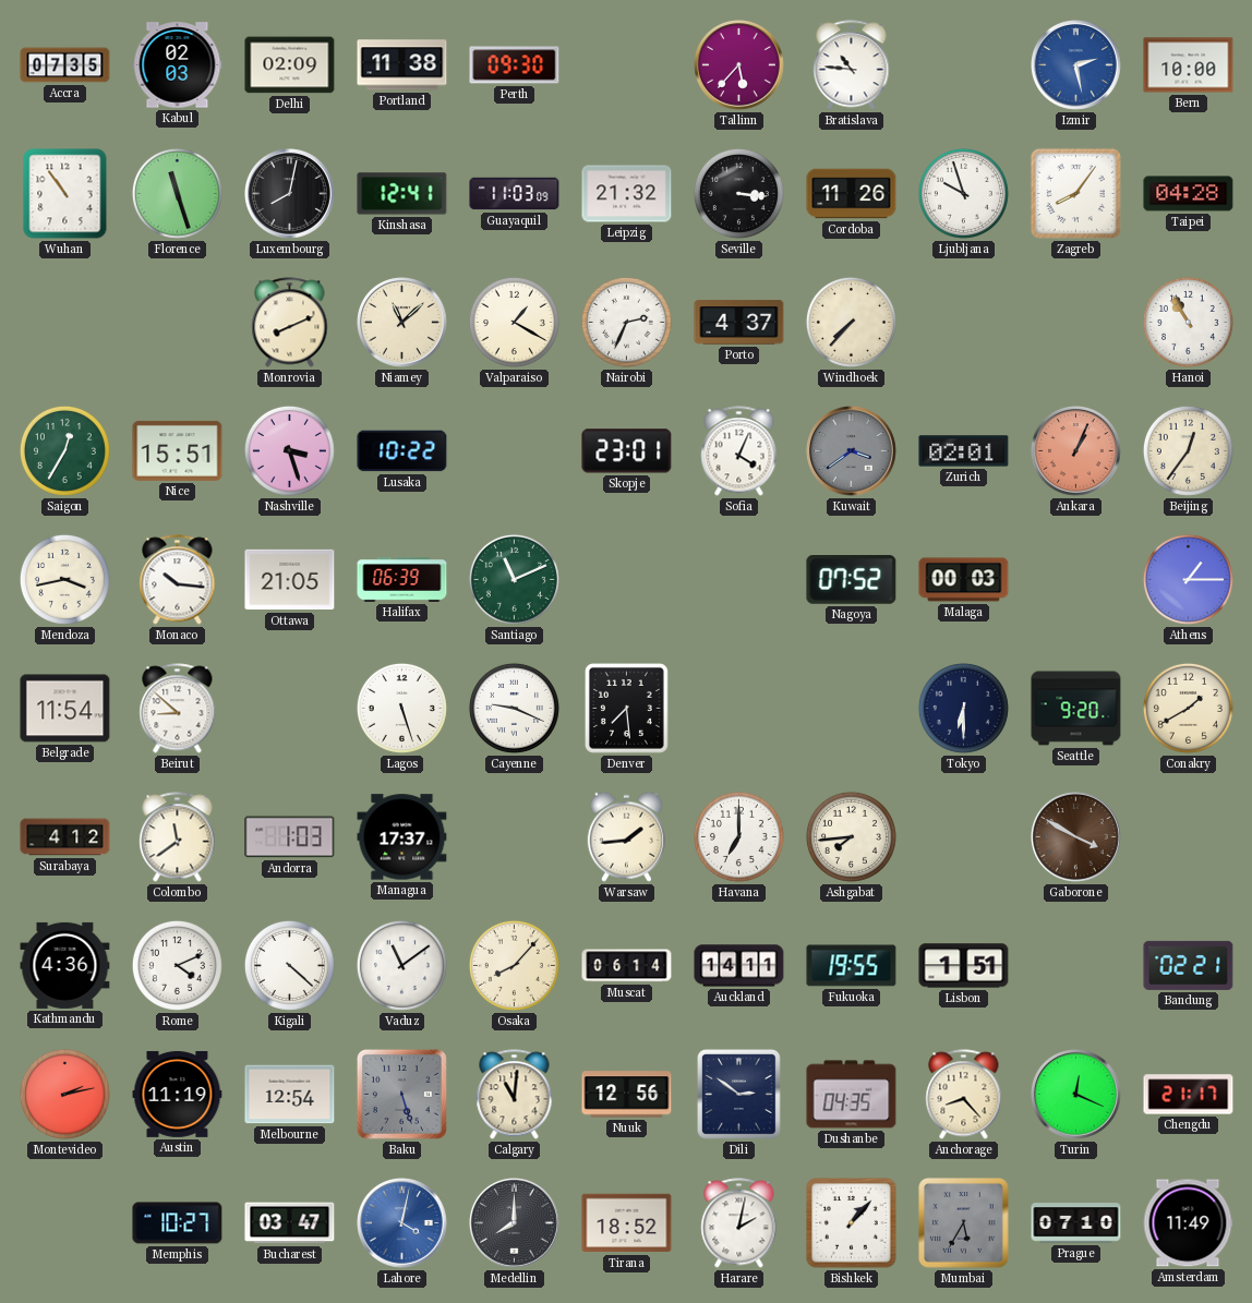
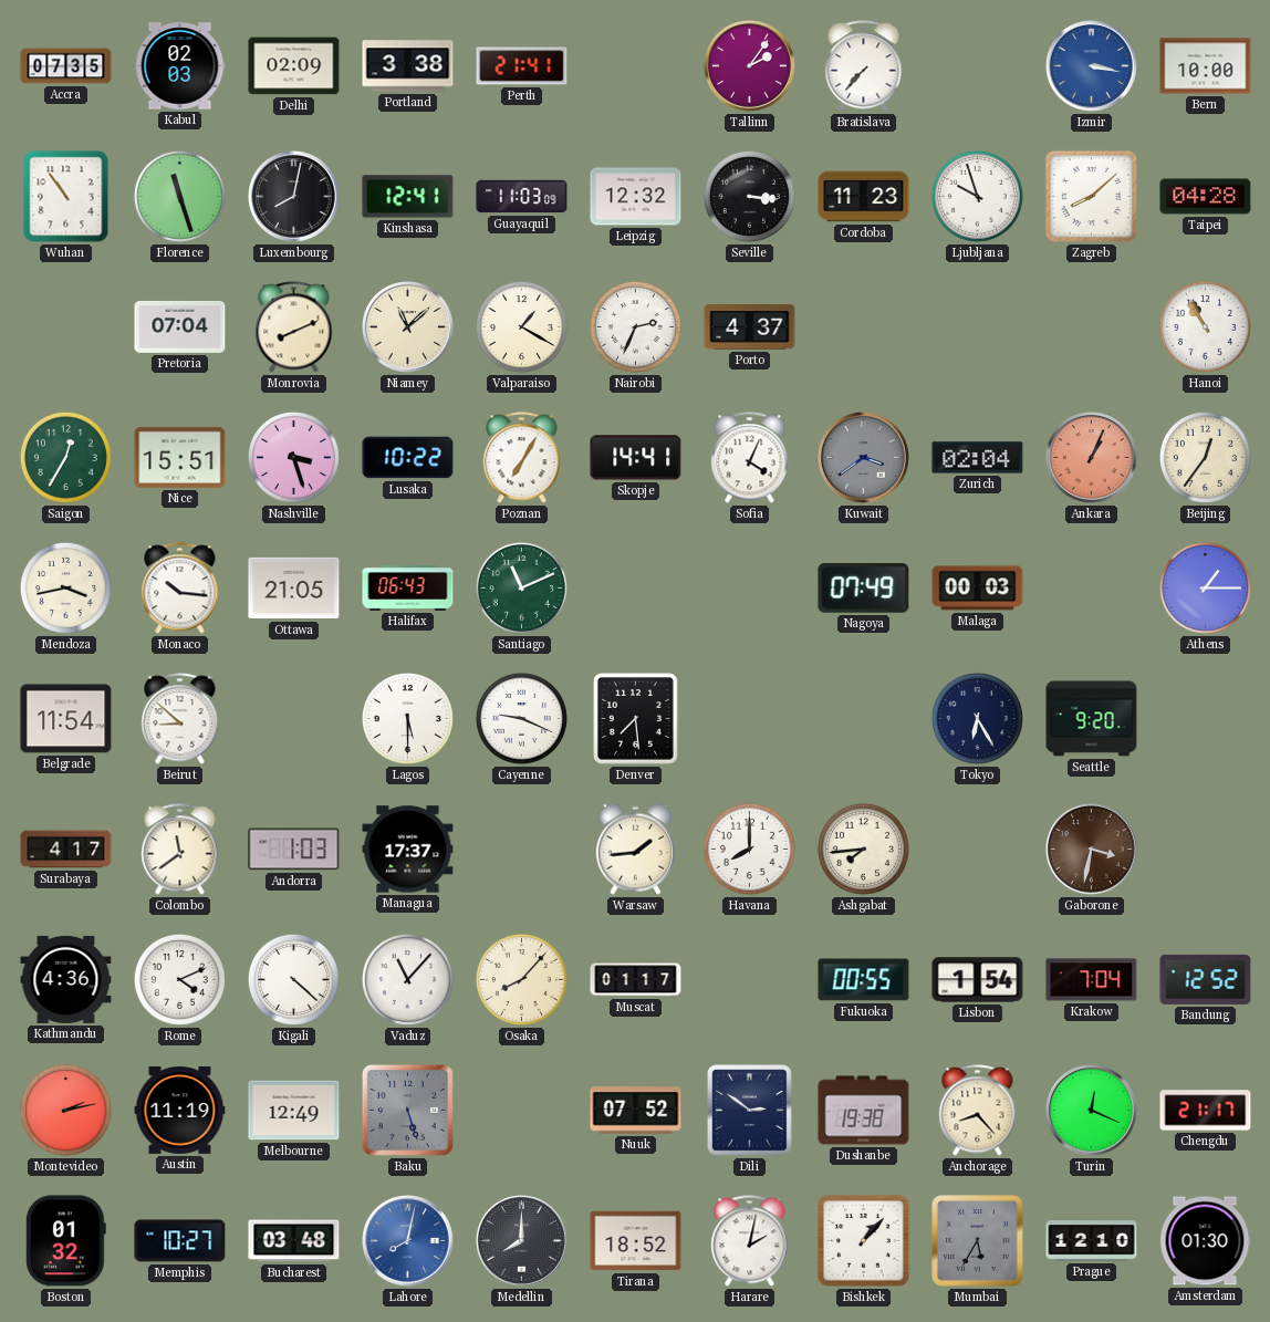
Portland: 11:38 -> 3:38
Perth: 09:30 -> 21:41
Tallinn: 5:37 -> 2:06
Bratislava: 10:46 -> 7:37
Izmir: 2:28 -> 3:17
Leipzig: 21:32 -> 12:32
Cordoba: 11:26 -> 11:23
Zagreb: 8:06 -> 8:08
Pretoria: none -> 07:04
Windhoek: 7:37 -> none
Poznan: none -> 7:05
Skopje: 23:01 -> 14:41
Zurich: 02:01 -> 02:04
Halifax: 06:39 -> 06:43
Nagoya: 07:52 -> 07:49
Lagos: 5:27 -> 5:30
Tokyo: 6:30 -> 6:25
Conakry: 1:40 -> none
Surabaya: 4:12 -> 4:17
Havana: 7:00 -> 8:00
Gaborone: 3:50 -> 3:32
Vaduz: 11:09 -> 11:07
Muscat: 06:14 -> 01:17
Auckland: 14:11 -> none
Fukuoka: 19:55 -> 00:55
Lisbon: 1:51 -> 1:54
Krakow: none -> 7:04
Bandung: 02:21 -> 12:52
Melbourne: 12:54 -> 12:49
Calgary: 11:01 -> none
Nuuk: 12:56 -> 07:52
Dushanbe: 04:35 -> 19:38
Boston: none -> 01:32
Bucharest: 03:47 -> 03:48
Lahore: 4:02 -> 8:02
Prague: 07:10 -> 12:10
Amsterdam: 11:49 -> 01:30
